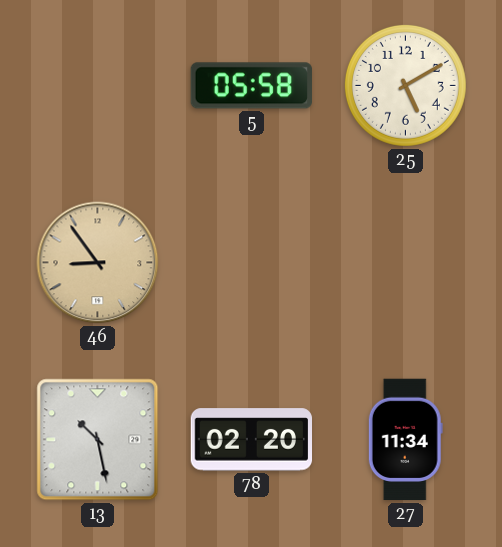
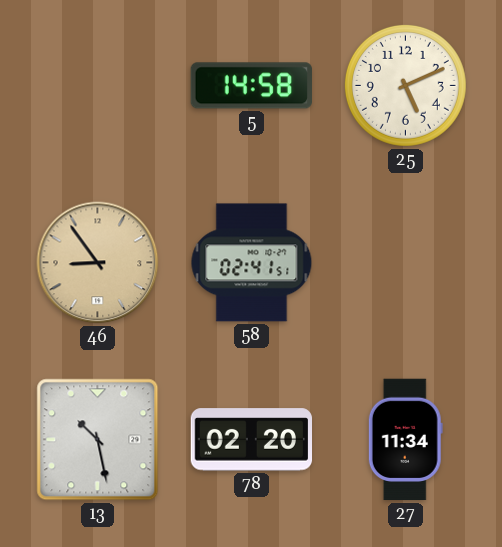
5: 05:58 -> 14:58
25: 5:10 -> 5:11
58: none -> 02:41
